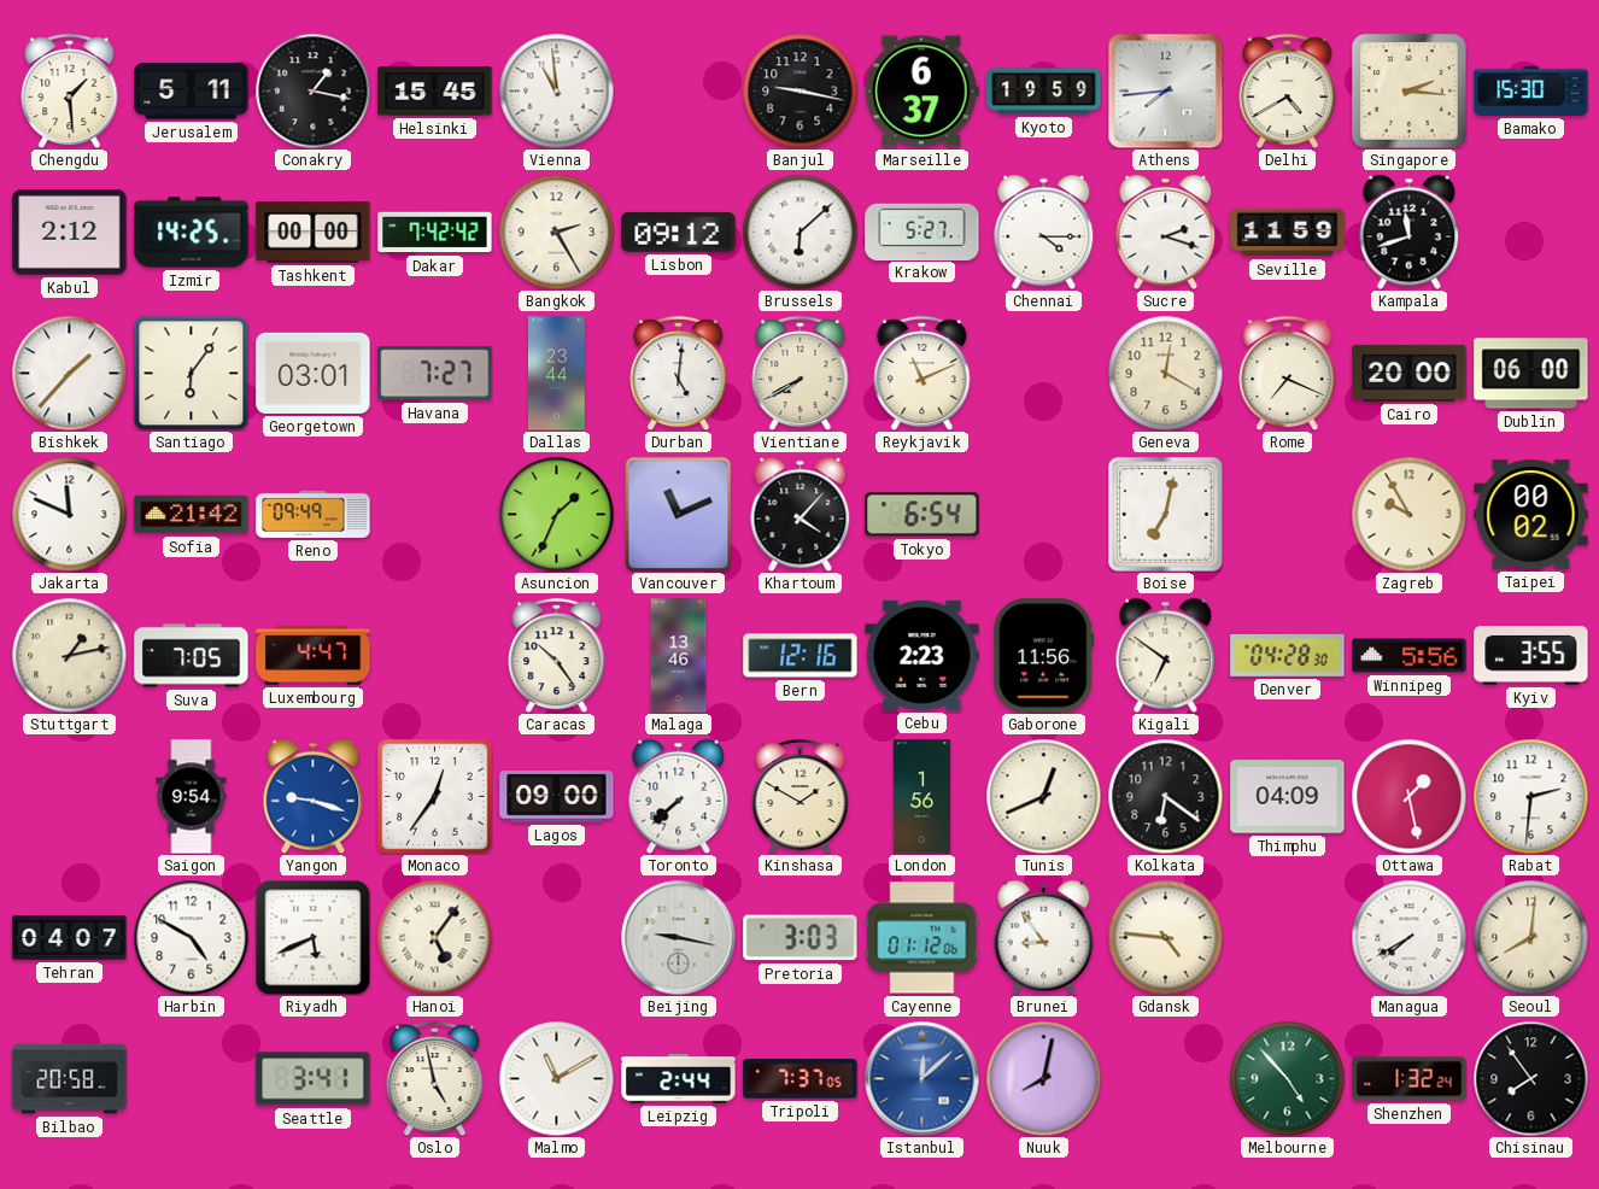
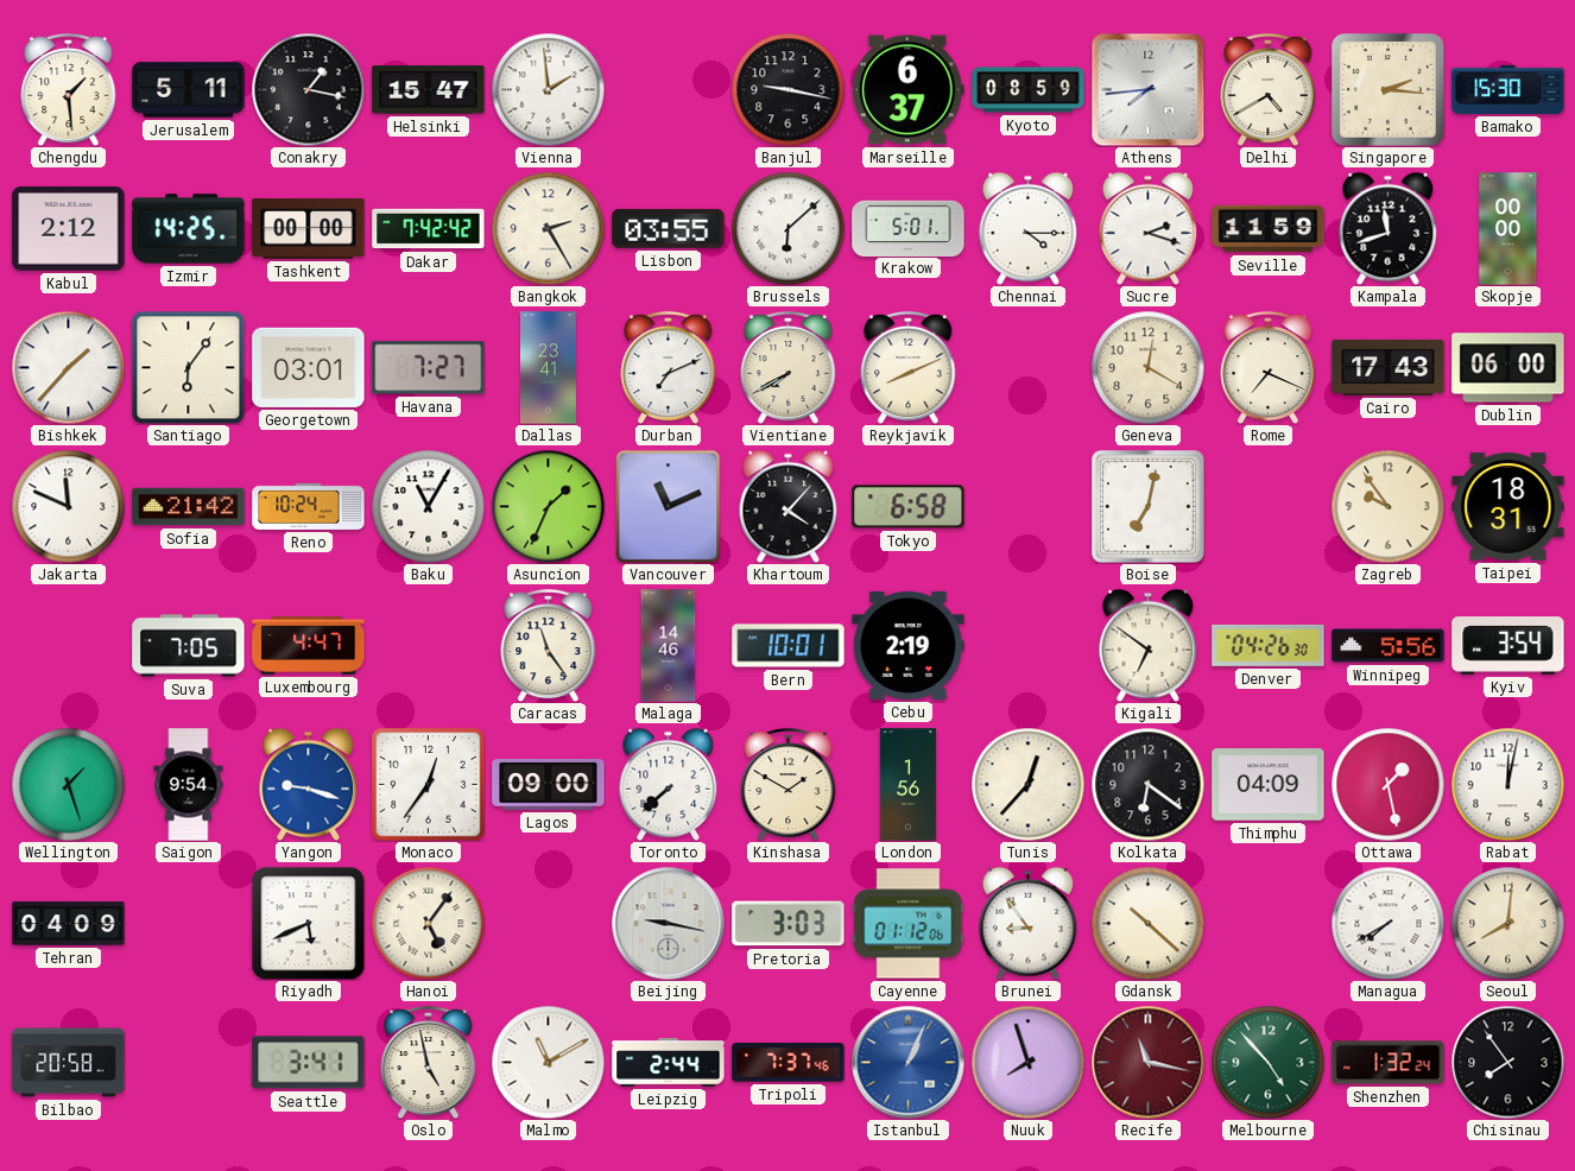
Helsinki: 15:45 -> 15:47
Vienna: 10:59 -> 1:59
Kyoto: 19:59 -> 08:59
Lisbon: 09:12 -> 03:55
Krakow: 5:27 -> 5:01
Skopje: none -> 00:00
Dallas: 23:44 -> 23:41
Durban: 5:01 -> 7:11
Reykjavik: 11:11 -> 8:11
Cairo: 20:00 -> 17:43
Reno: 09:49 -> 10:24
Baku: none -> 11:05
Tokyo: 6:54 -> 6:58
Zagreb: 9:55 -> 9:54
Taipei: 00:02 -> 18:31
Stuttgart: 1:13 -> none
Caracas: 10:24 -> 11:24
Malaga: 13:46 -> 14:46
Bern: 12:16 -> 10:01
Cebu: 2:23 -> 2:19
Gaborone: 11:56 -> none
Denver: 04:28 -> 04:26
Kyiv: 3:55 -> 3:54
Wellington: none -> 1:27
Tunis: 12:41 -> 12:37
Rabat: 2:31 -> 12:02
Tehran: 04:07 -> 04:09
Harbin: 4:50 -> none
Gdansk: 4:46 -> 10:22
Tripoli: 7:37:05 -> 7:37:46
Istanbul: 12:08 -> 1:04
Nuuk: 8:02 -> 7:57
Recife: none -> 11:17
